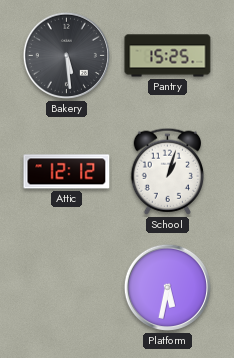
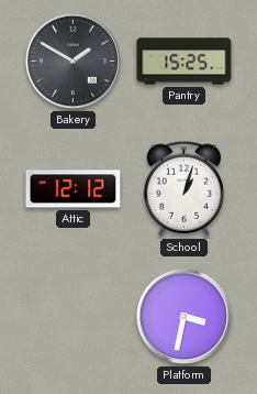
Bakery: 5:29 -> 1:50
Platform: 5:32 -> 3:32
